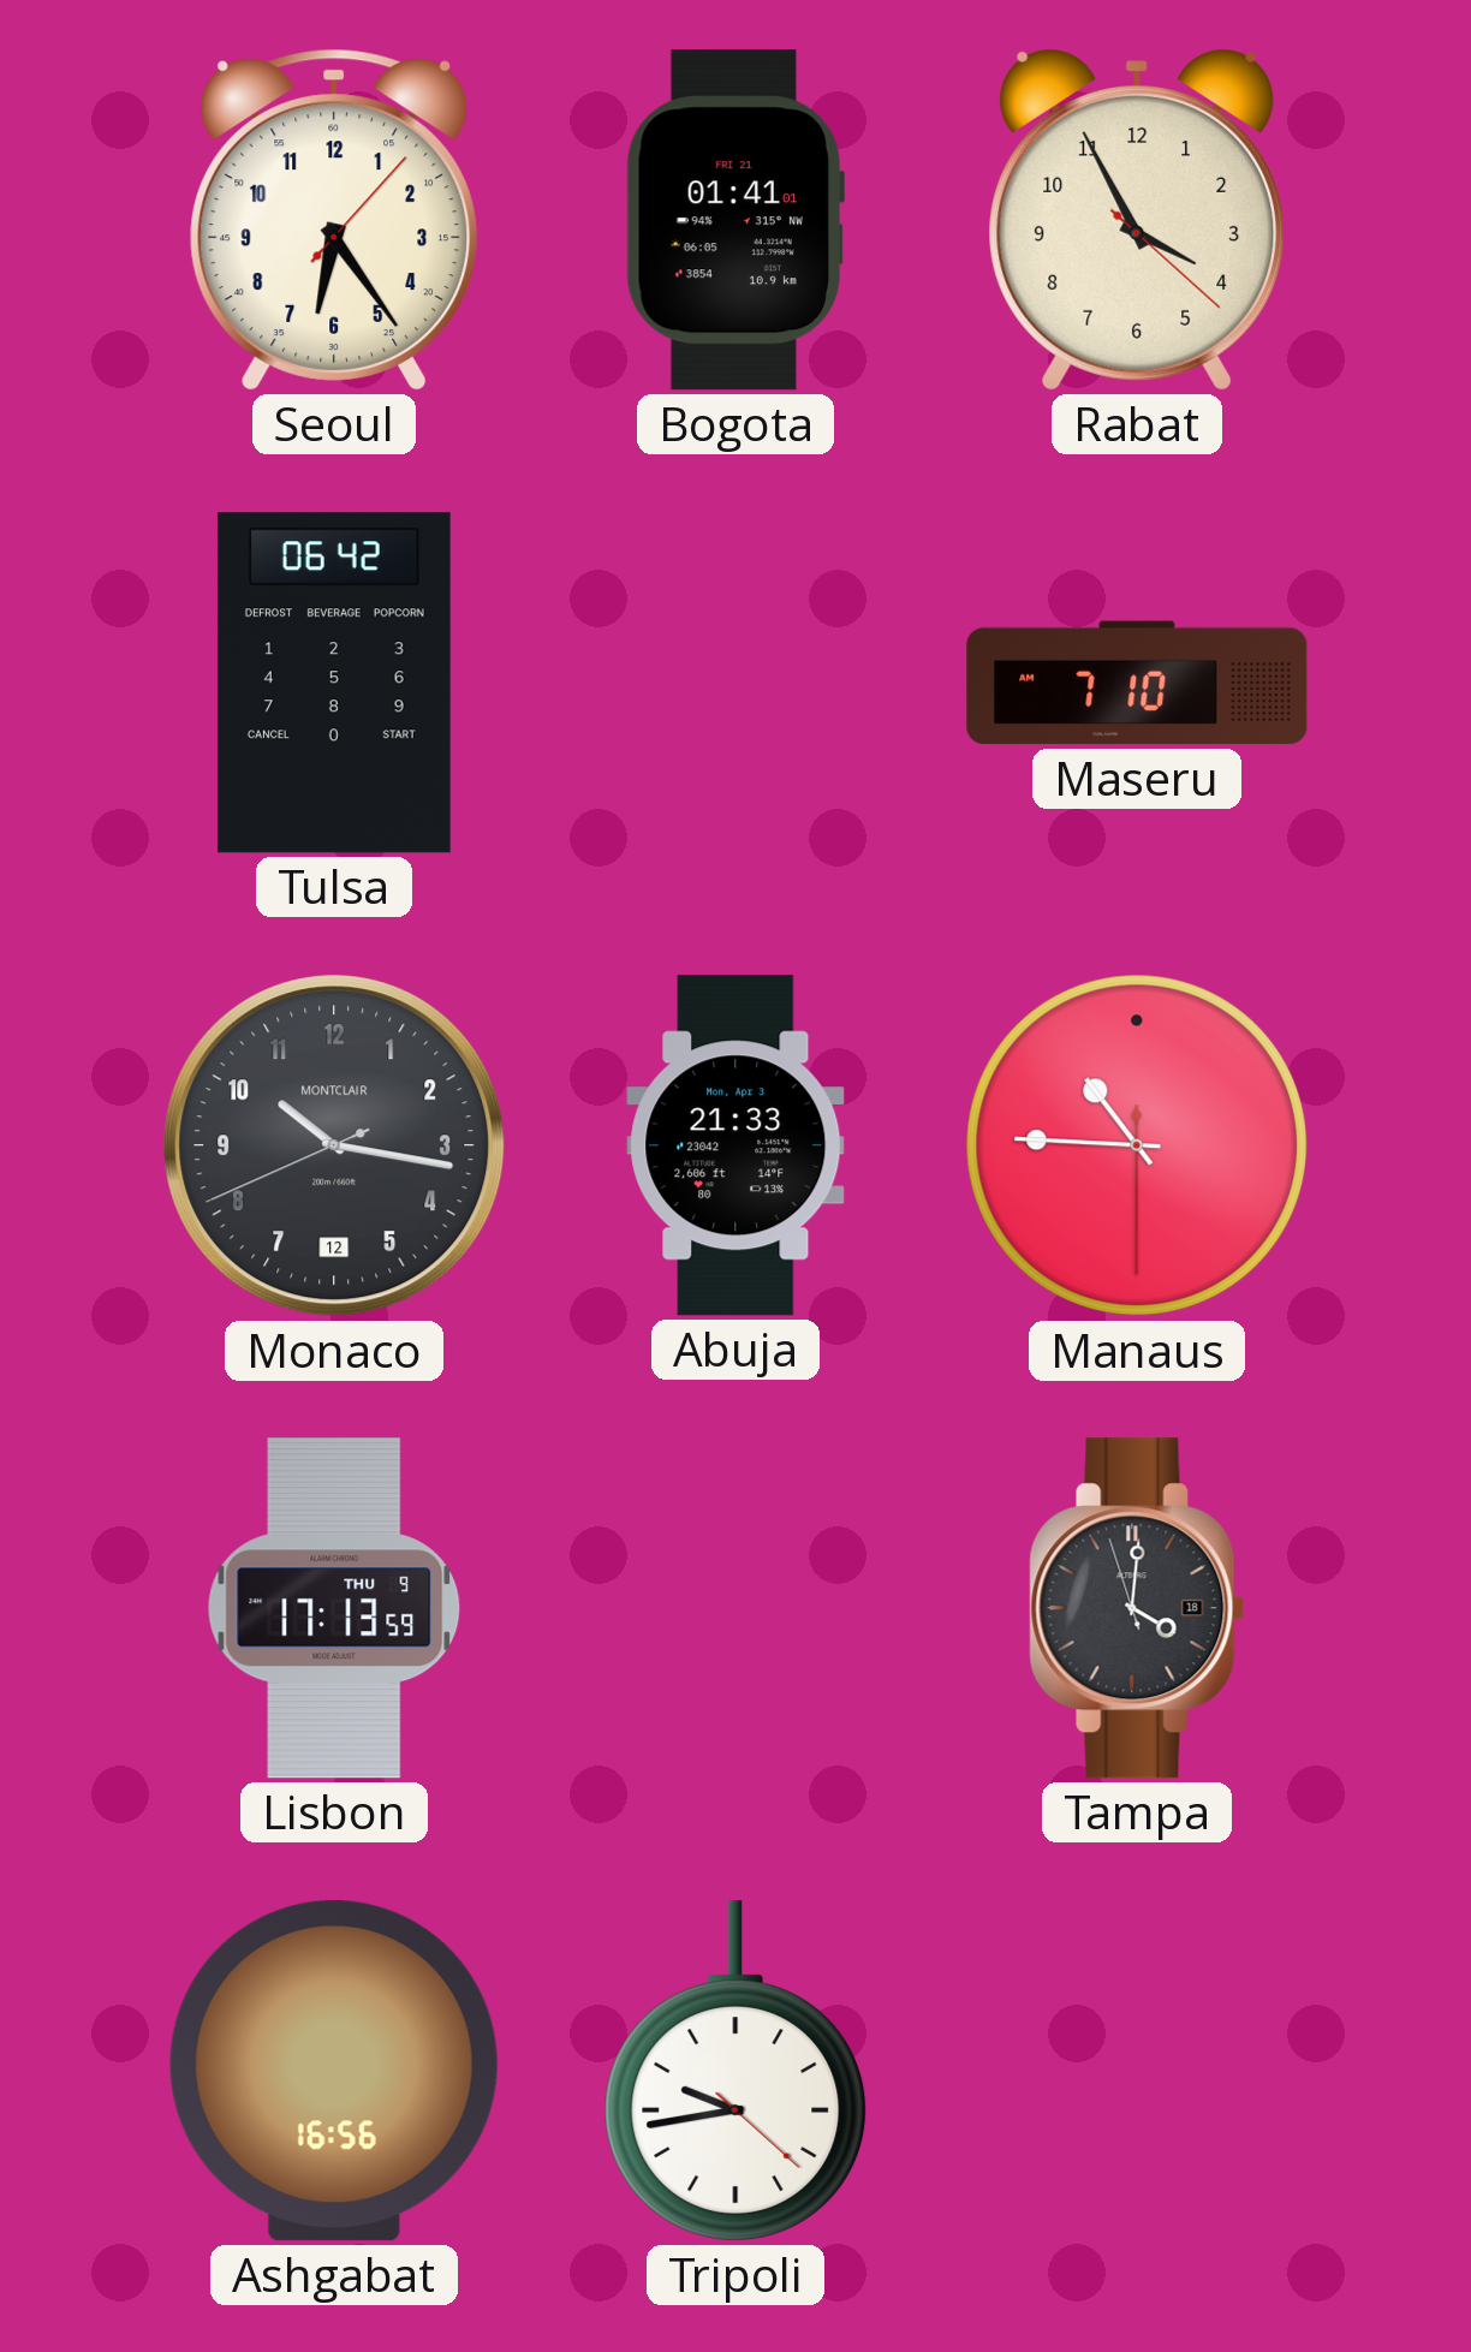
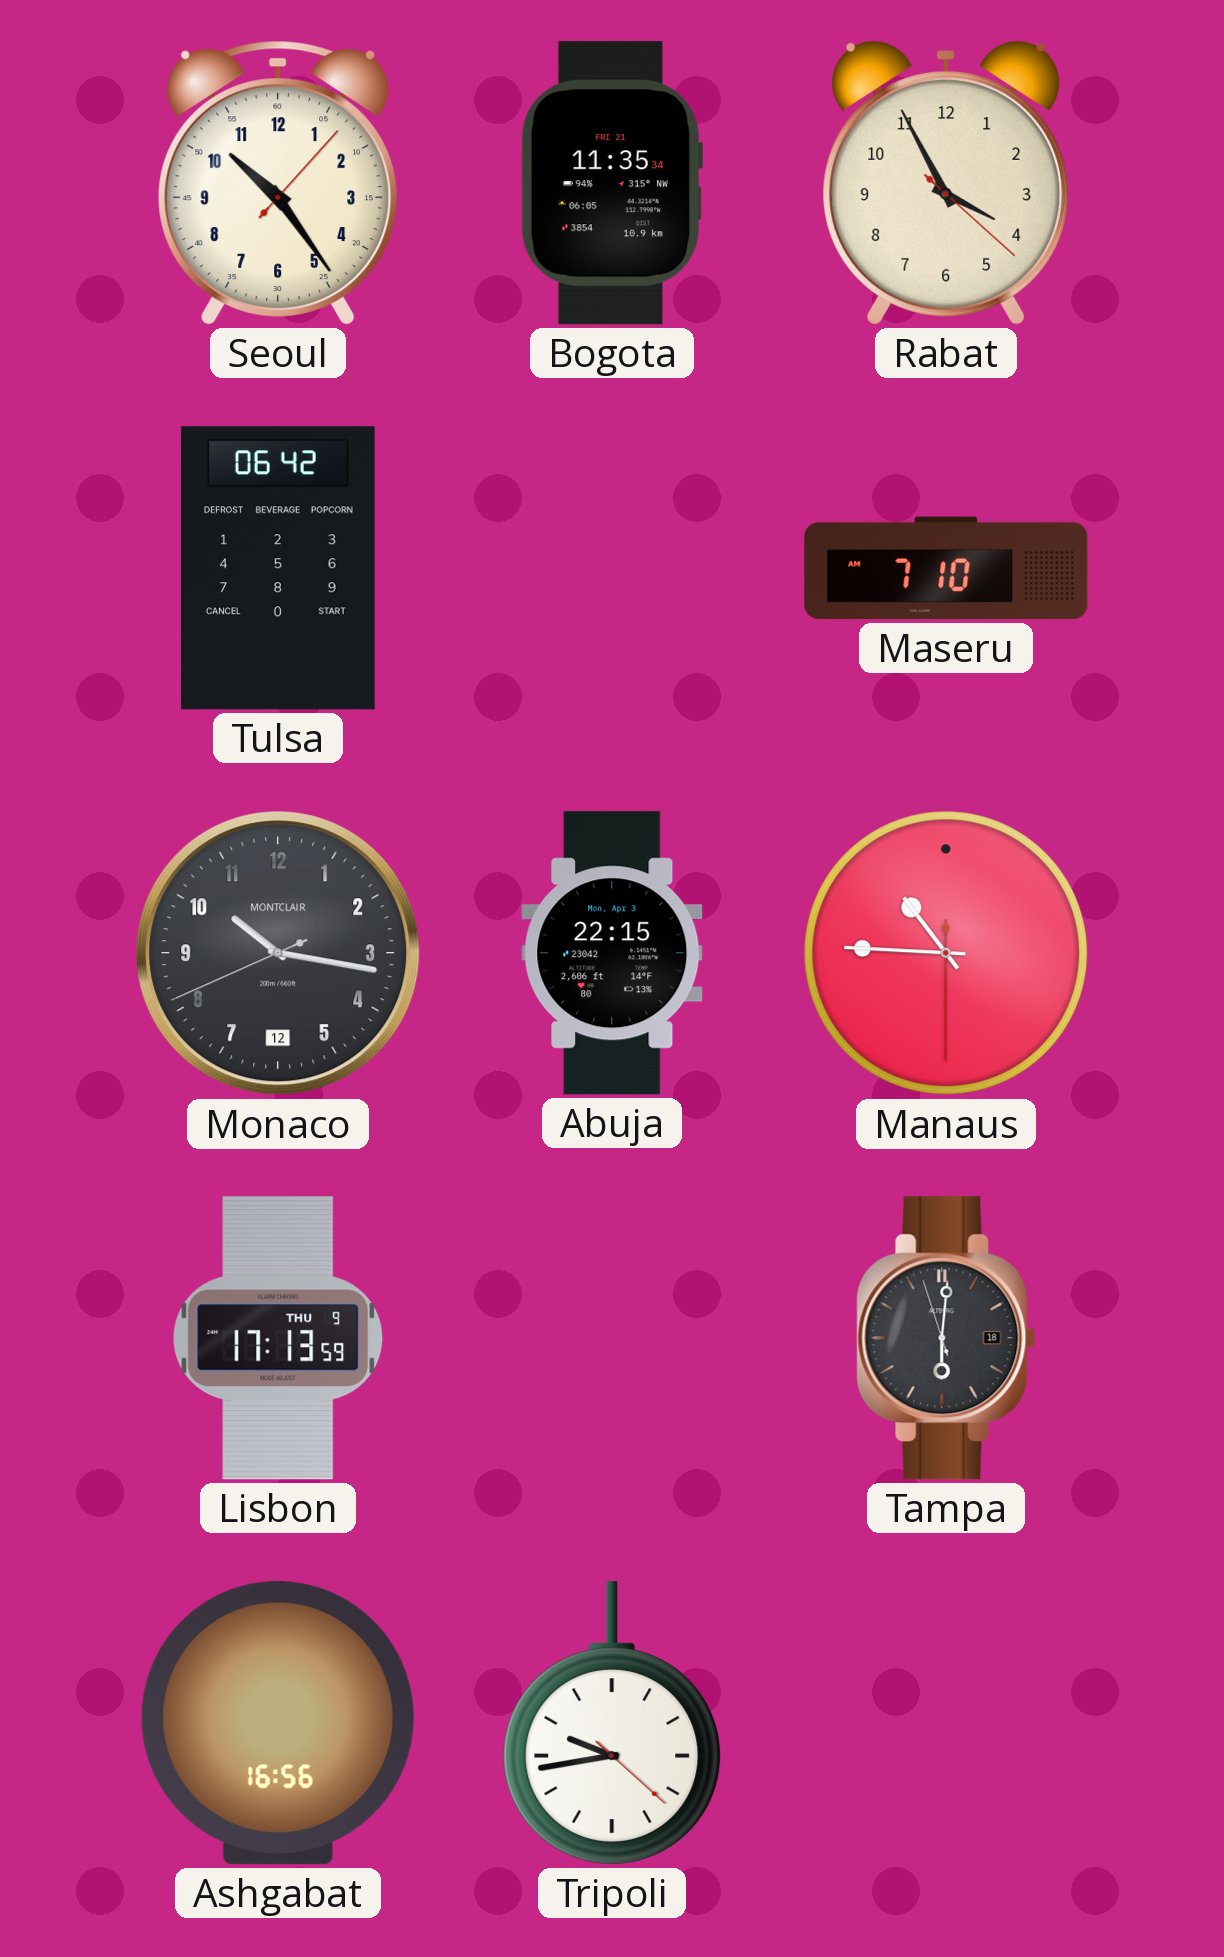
Seoul: 6:24 -> 10:24
Bogota: 01:41 -> 11:35
Abuja: 21:33 -> 22:15
Tampa: 4:00 -> 6:00
